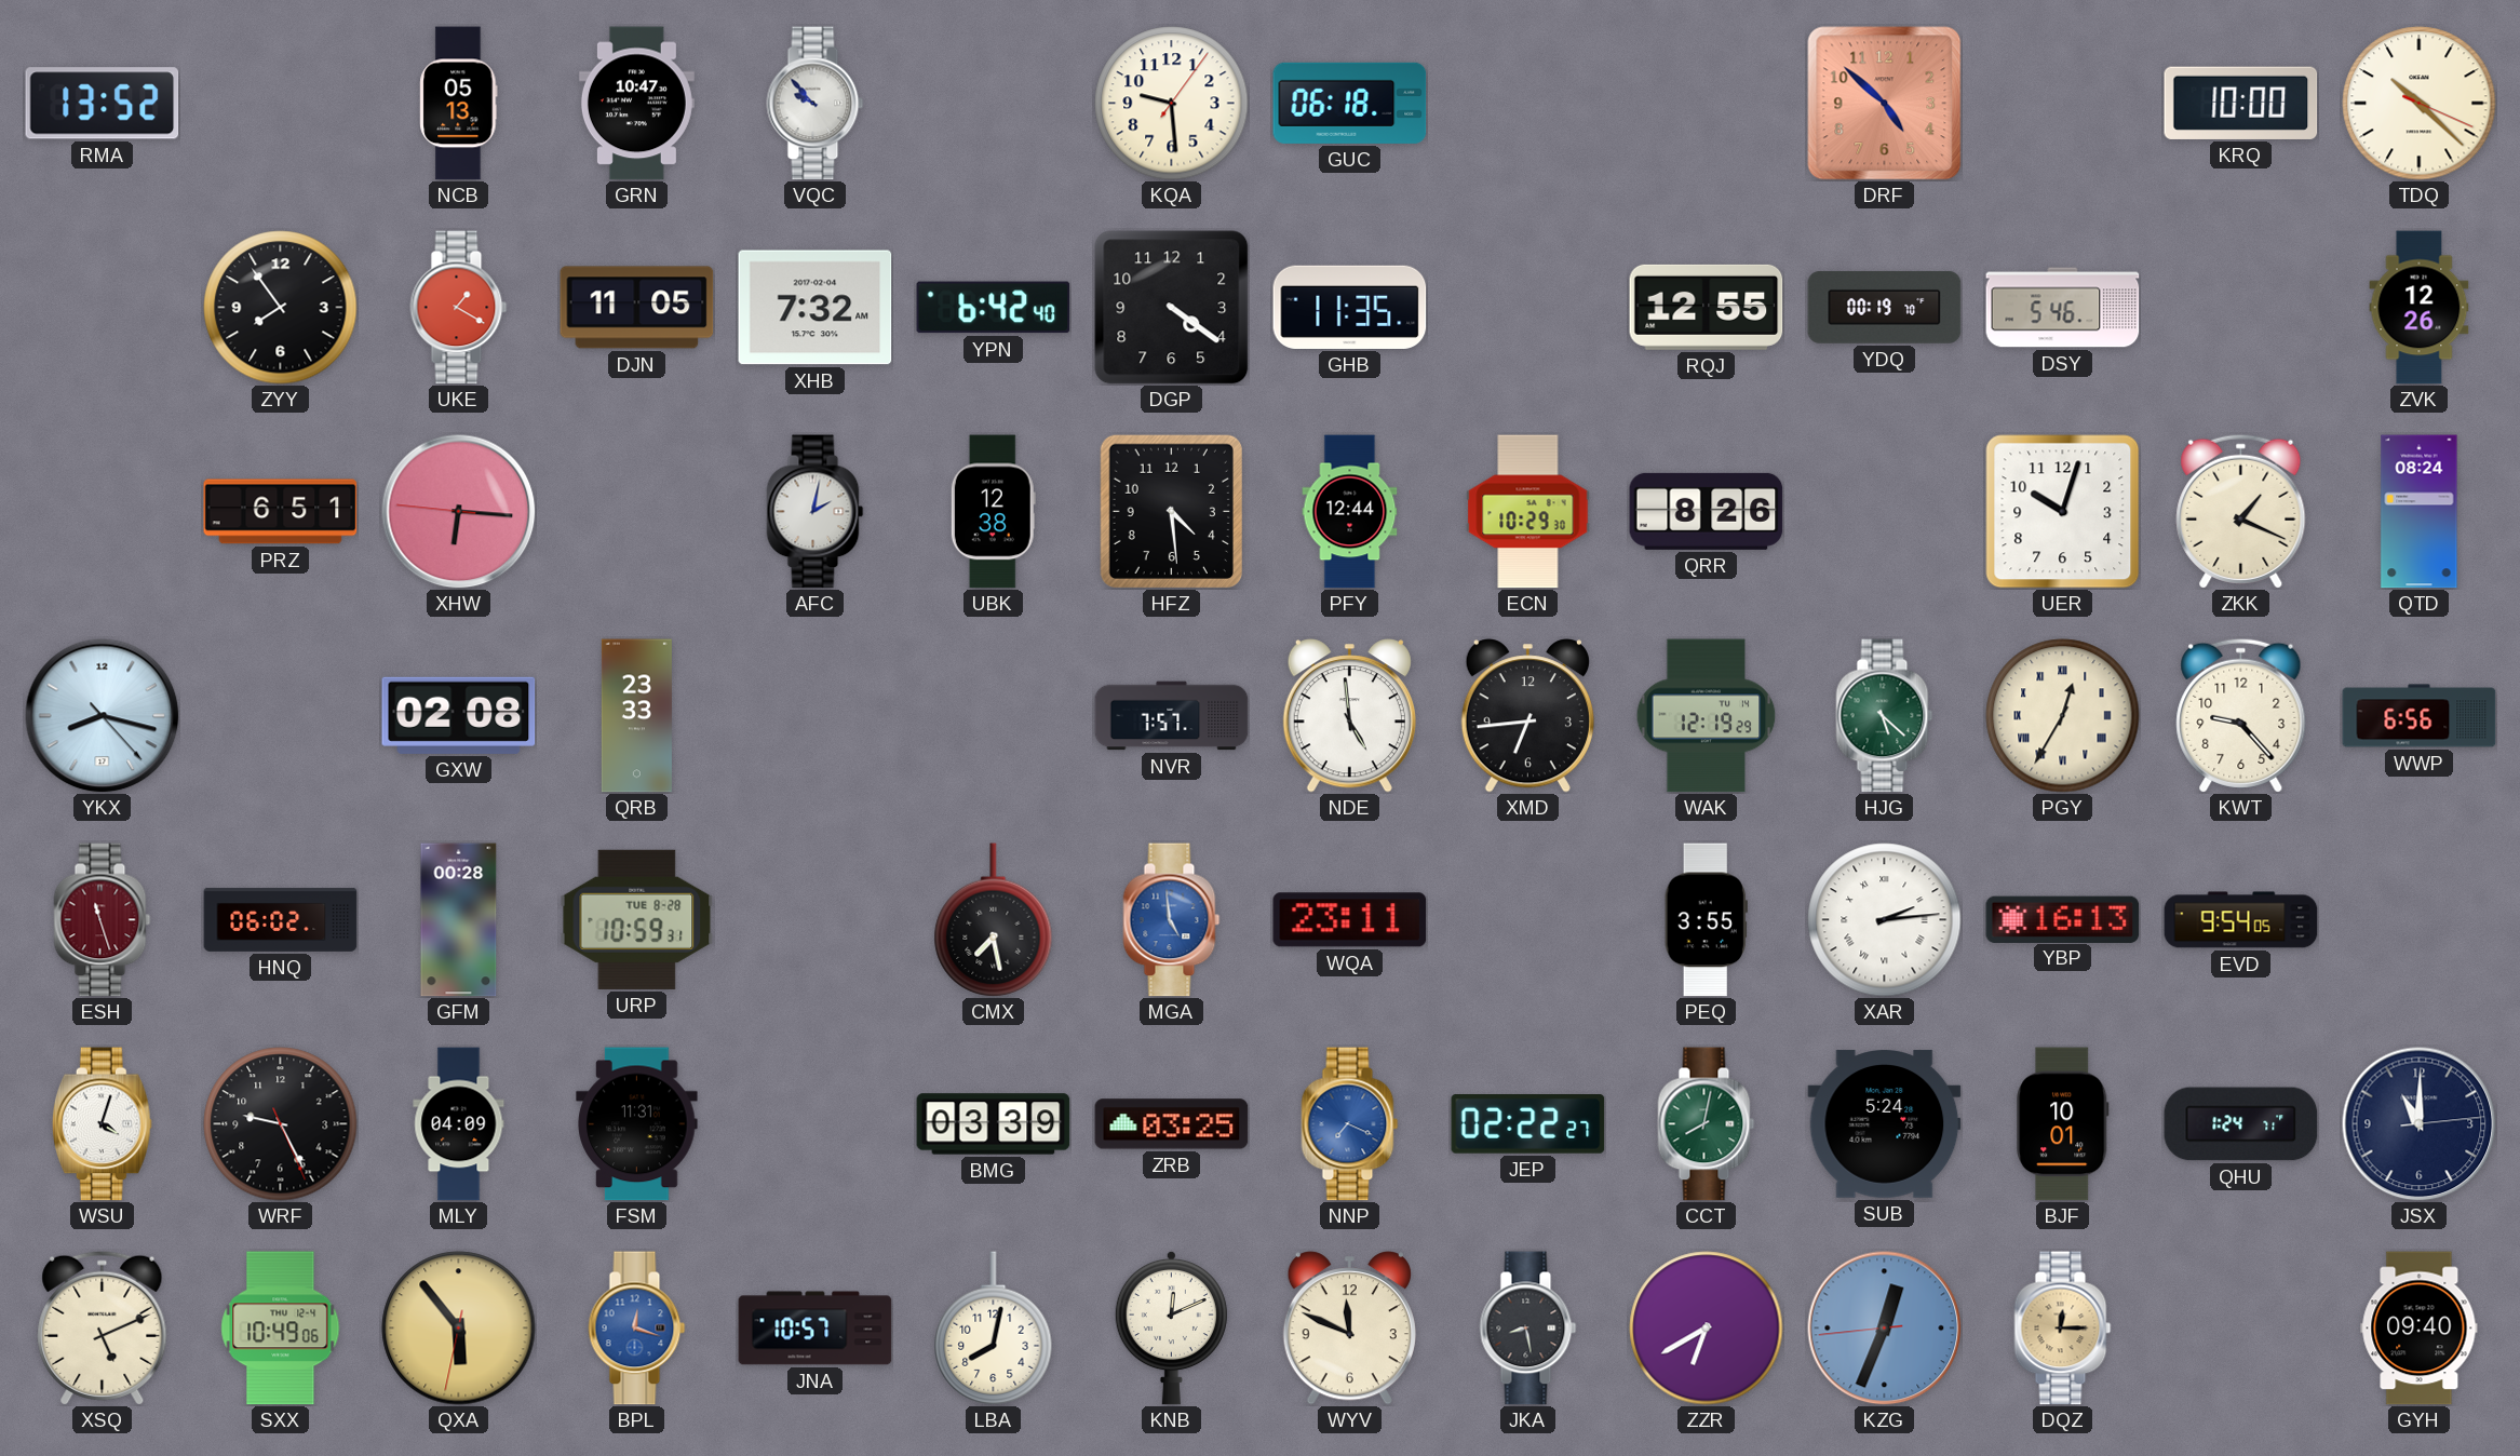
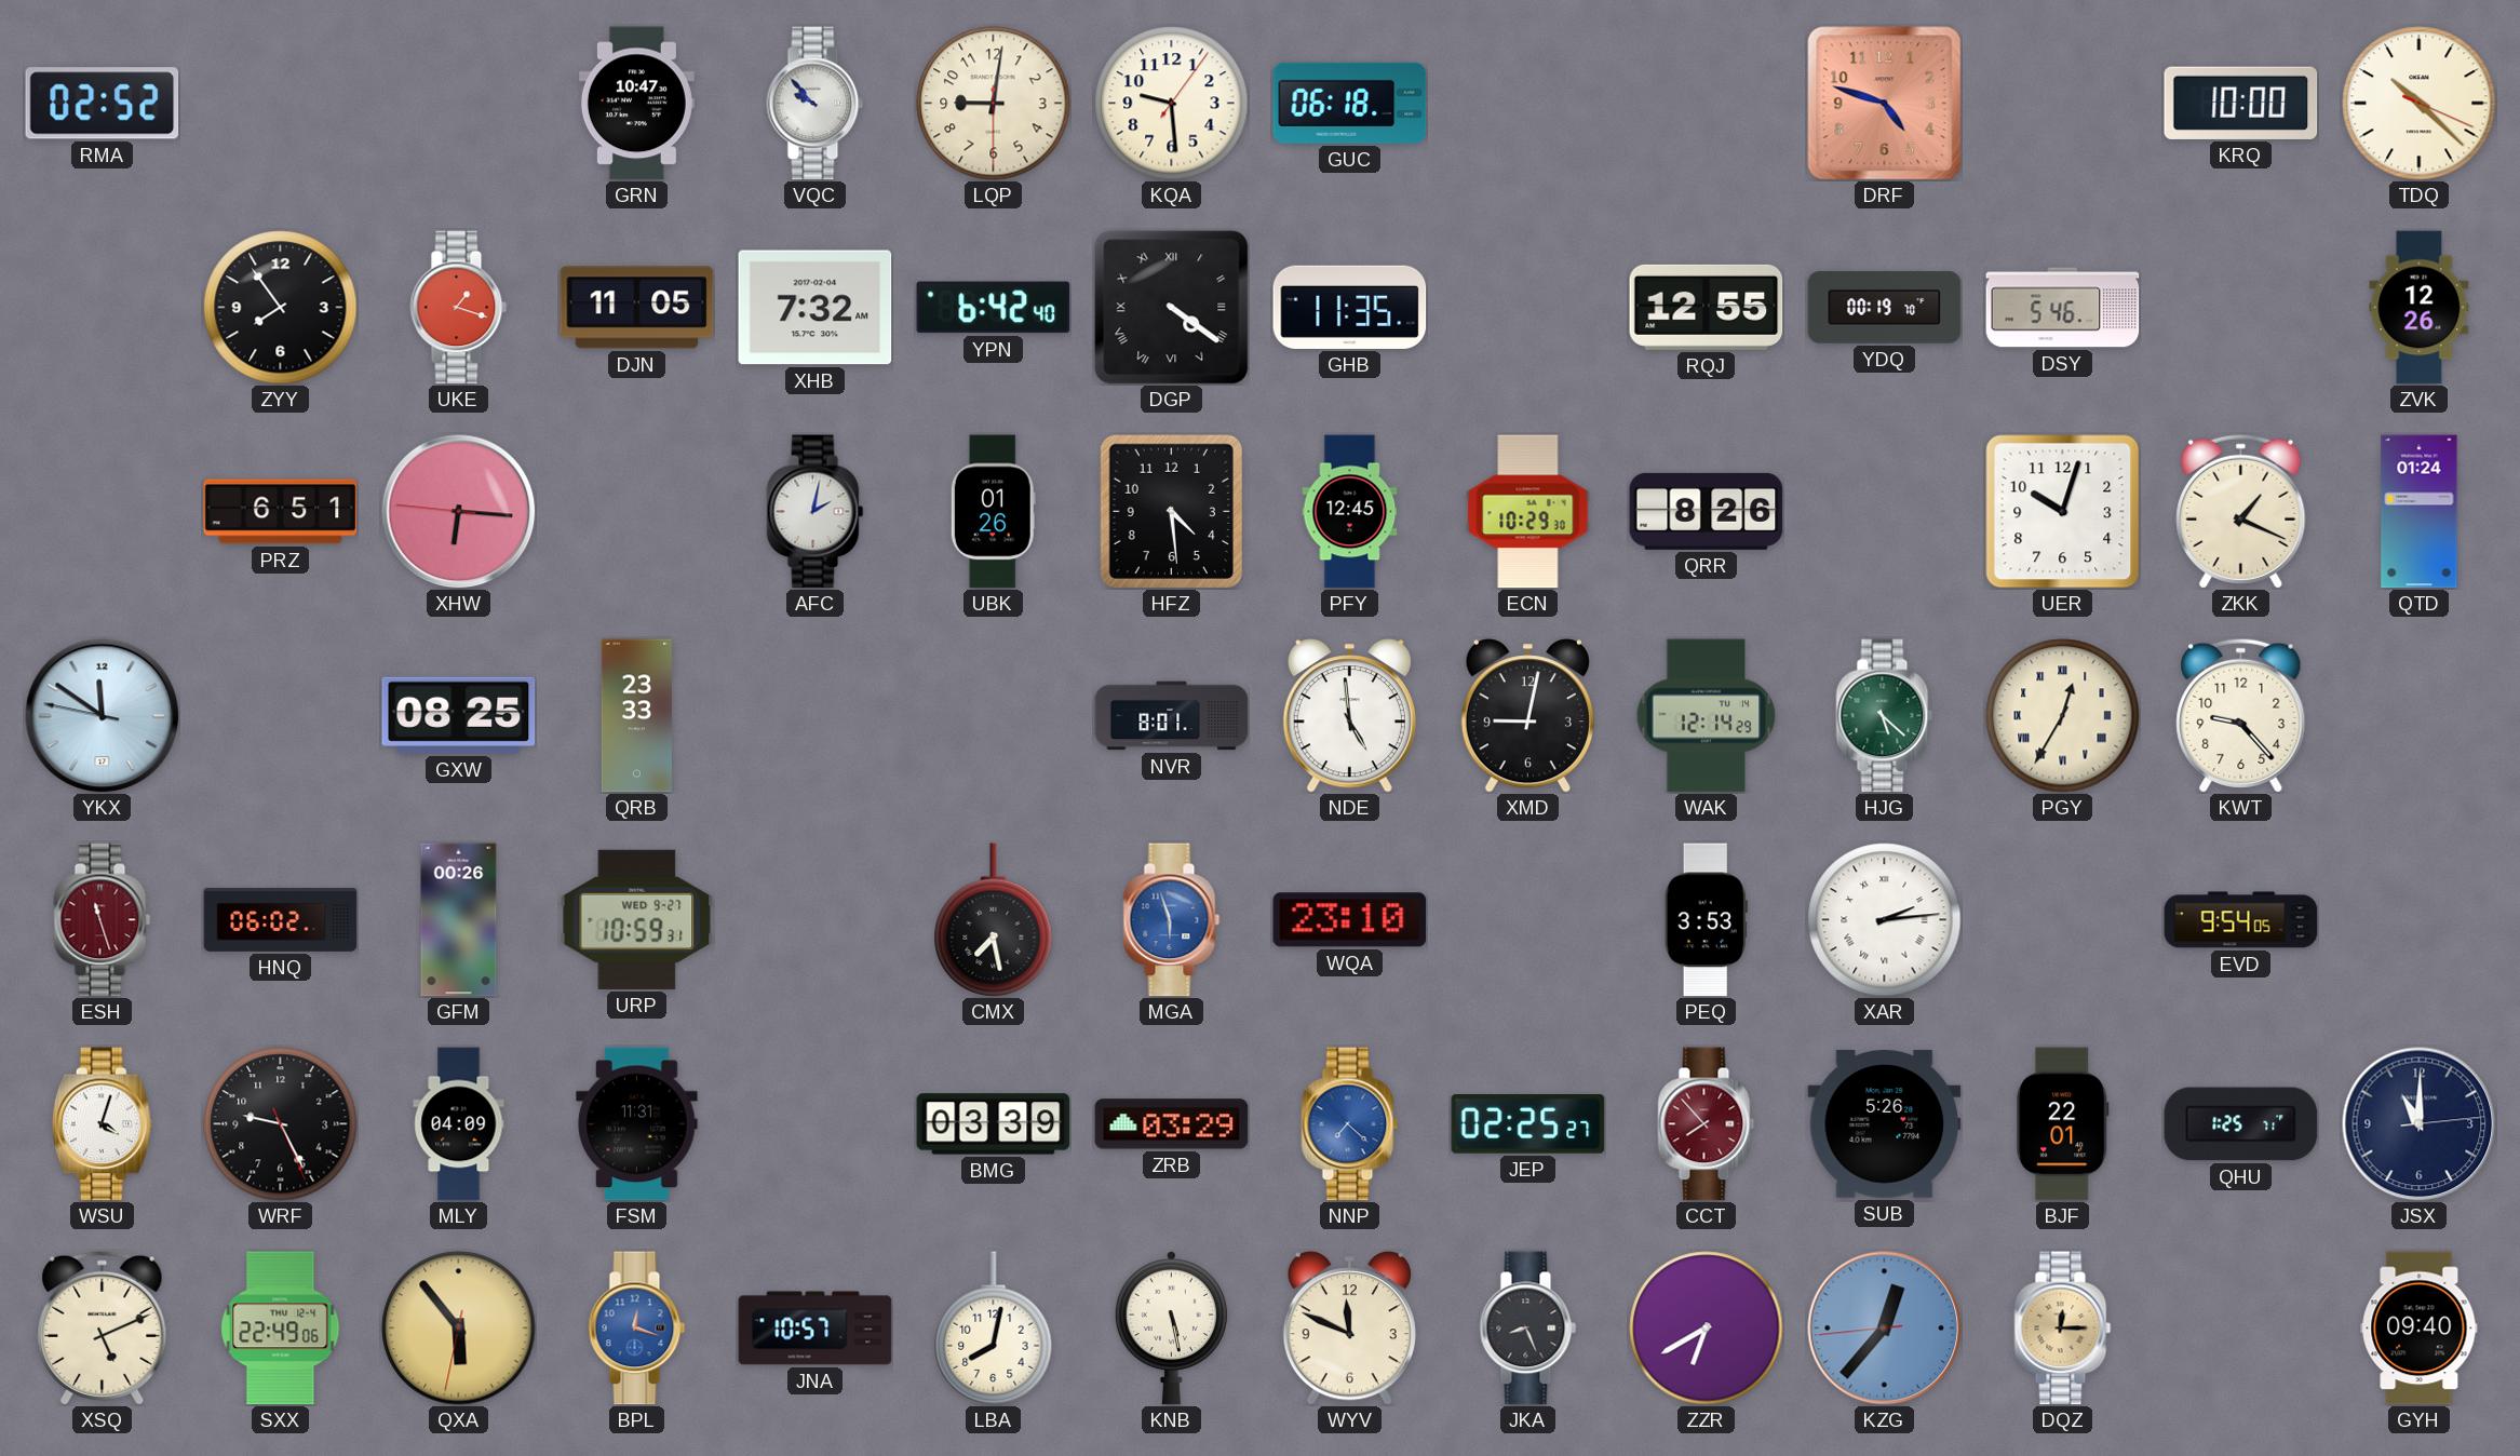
RMA: 13:52 -> 02:52
NCB: 05:13 -> none
LQP: none -> 9:01
DRF: 4:52 -> 4:48
UKE: 1:20 -> 1:18
DGP numerals: Arabic -> Roman
UBK: 12:38 -> 01:26
PFY: 12:44 -> 12:45
QTD: 08:24 -> 01:24
YKX: 8:17 -> 11:50
GXW: 02:08 -> 08:25
NVR: 7:57 -> 8:01
XMD: 6:44 -> 9:02
WAK: 12:19 -> 12:14
WWP: 6:56 -> none
GFM: 00:28 -> 00:26
URP date: TUE 8-28 -> WED 9-27
MGA: 4:59 -> 5:57
WQA: 23:11 -> 23:10
PEQ: 3:55 -> 3:53
YBP: 16:13 -> none
ZRB: 03:25 -> 03:29
NNP: 7:19 -> 7:22
JEP: 02:22 -> 02:25
CCT: 8:02 -> 7:53
CCT dial: green -> burgundy
SUB: 5:24 -> 5:26
BJF: 10:01 -> 22:01
QHU: 1:24 -> 1:25
SXX: 10:49 -> 22:49
KNB: 12:11 -> 5:28
JKA: 8:28 -> 8:26
KZG: 12:33 -> 12:36
